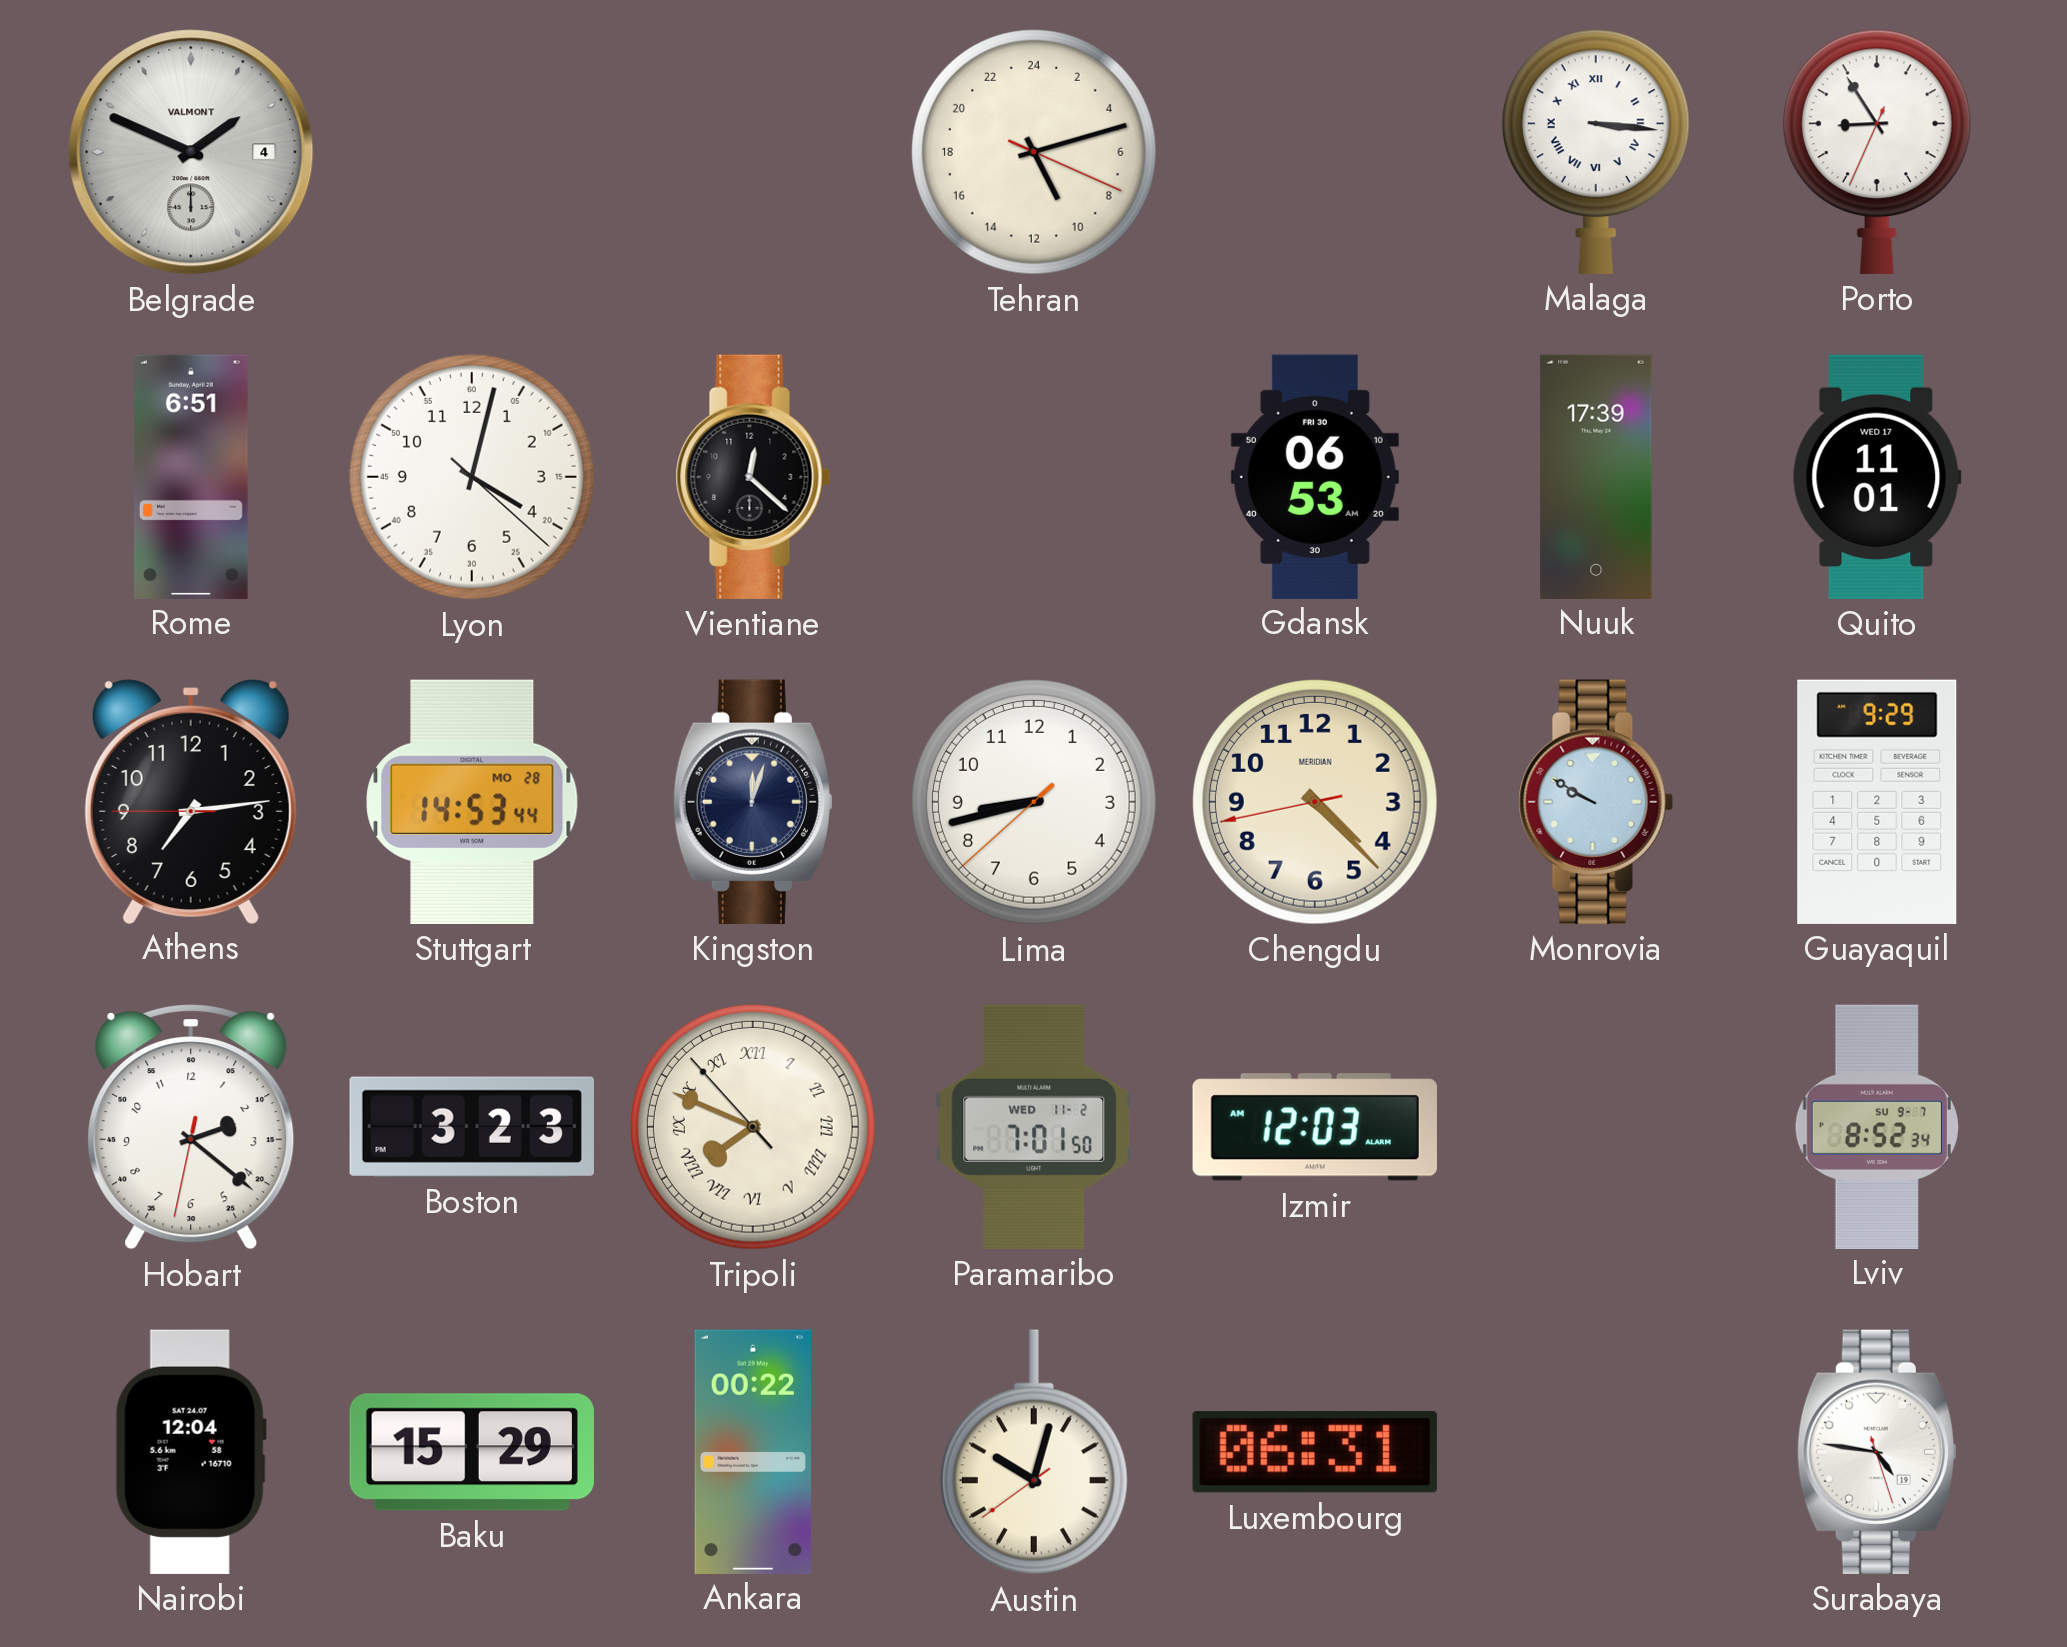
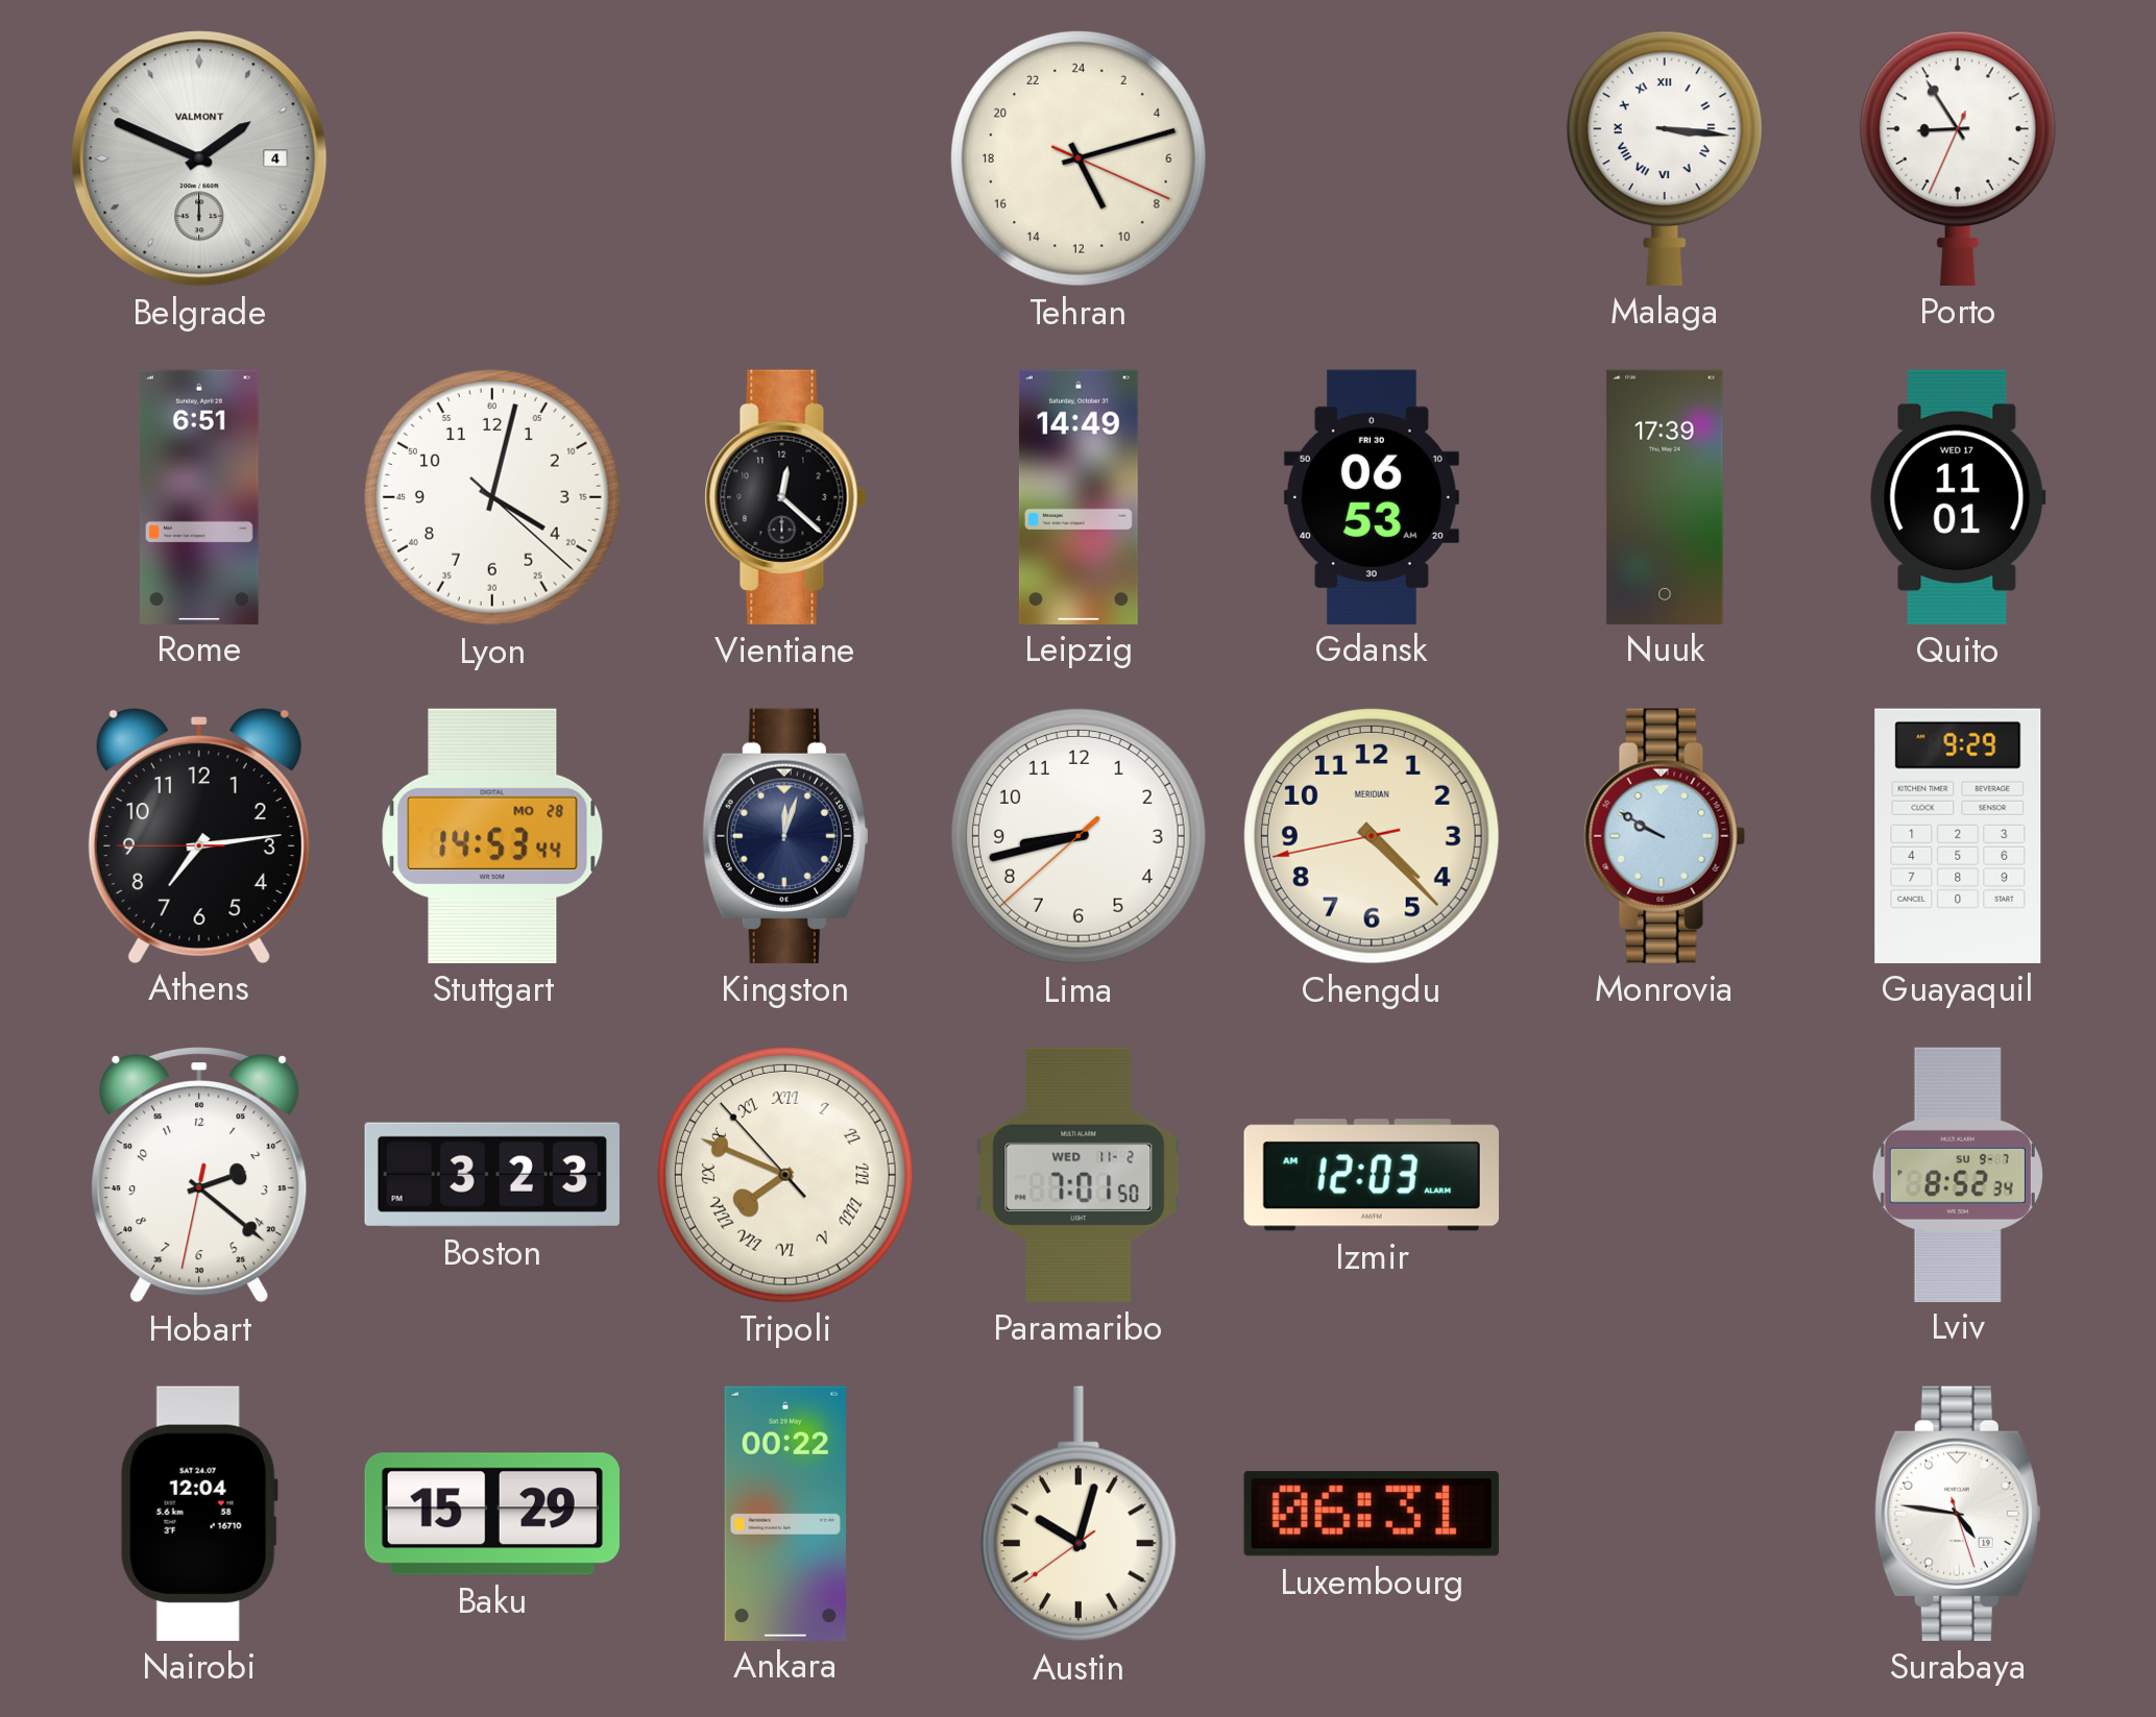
Leipzig: none -> 14:49
